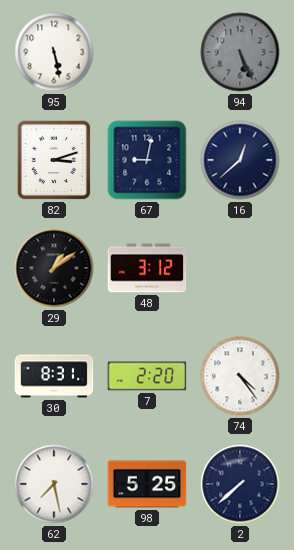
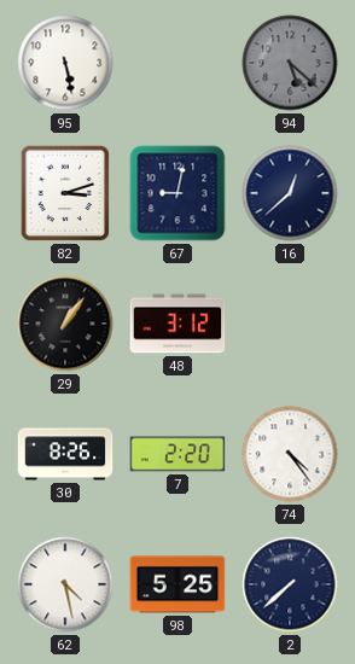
94: 5:26 -> 5:22
29: 1:09 -> 1:06
30: 8:31 -> 8:26
62: 7:28 -> 4:28
